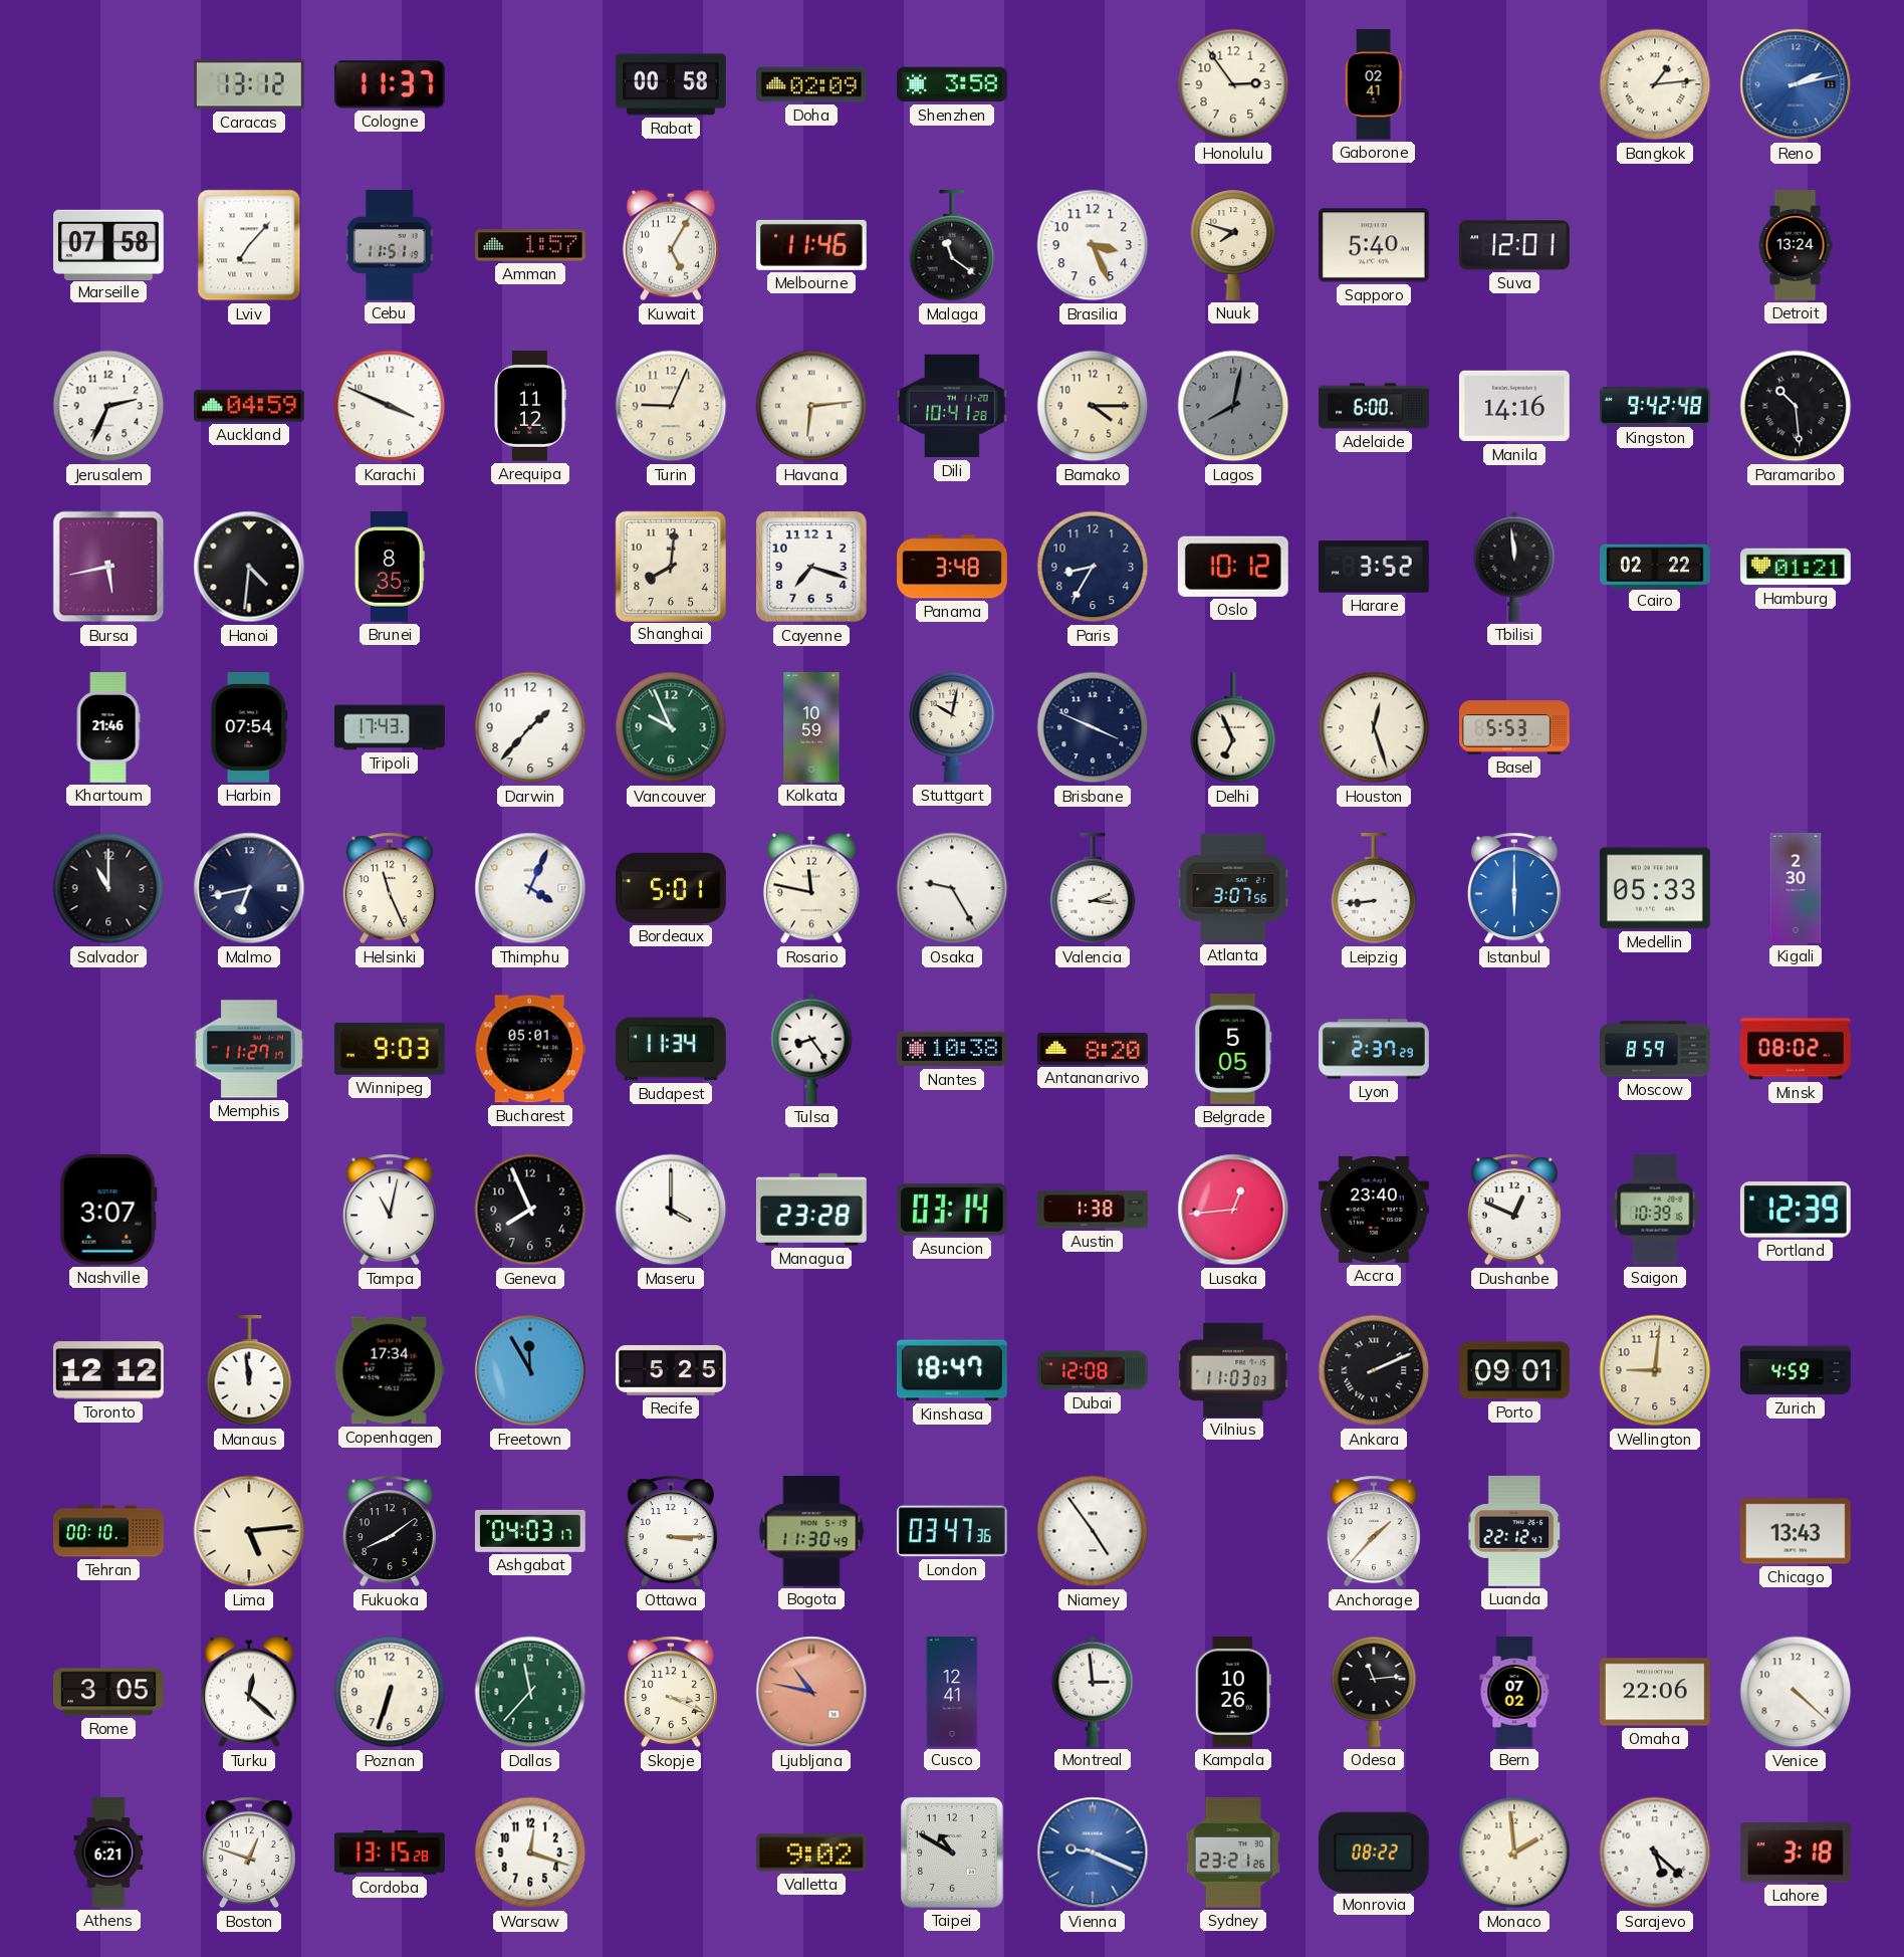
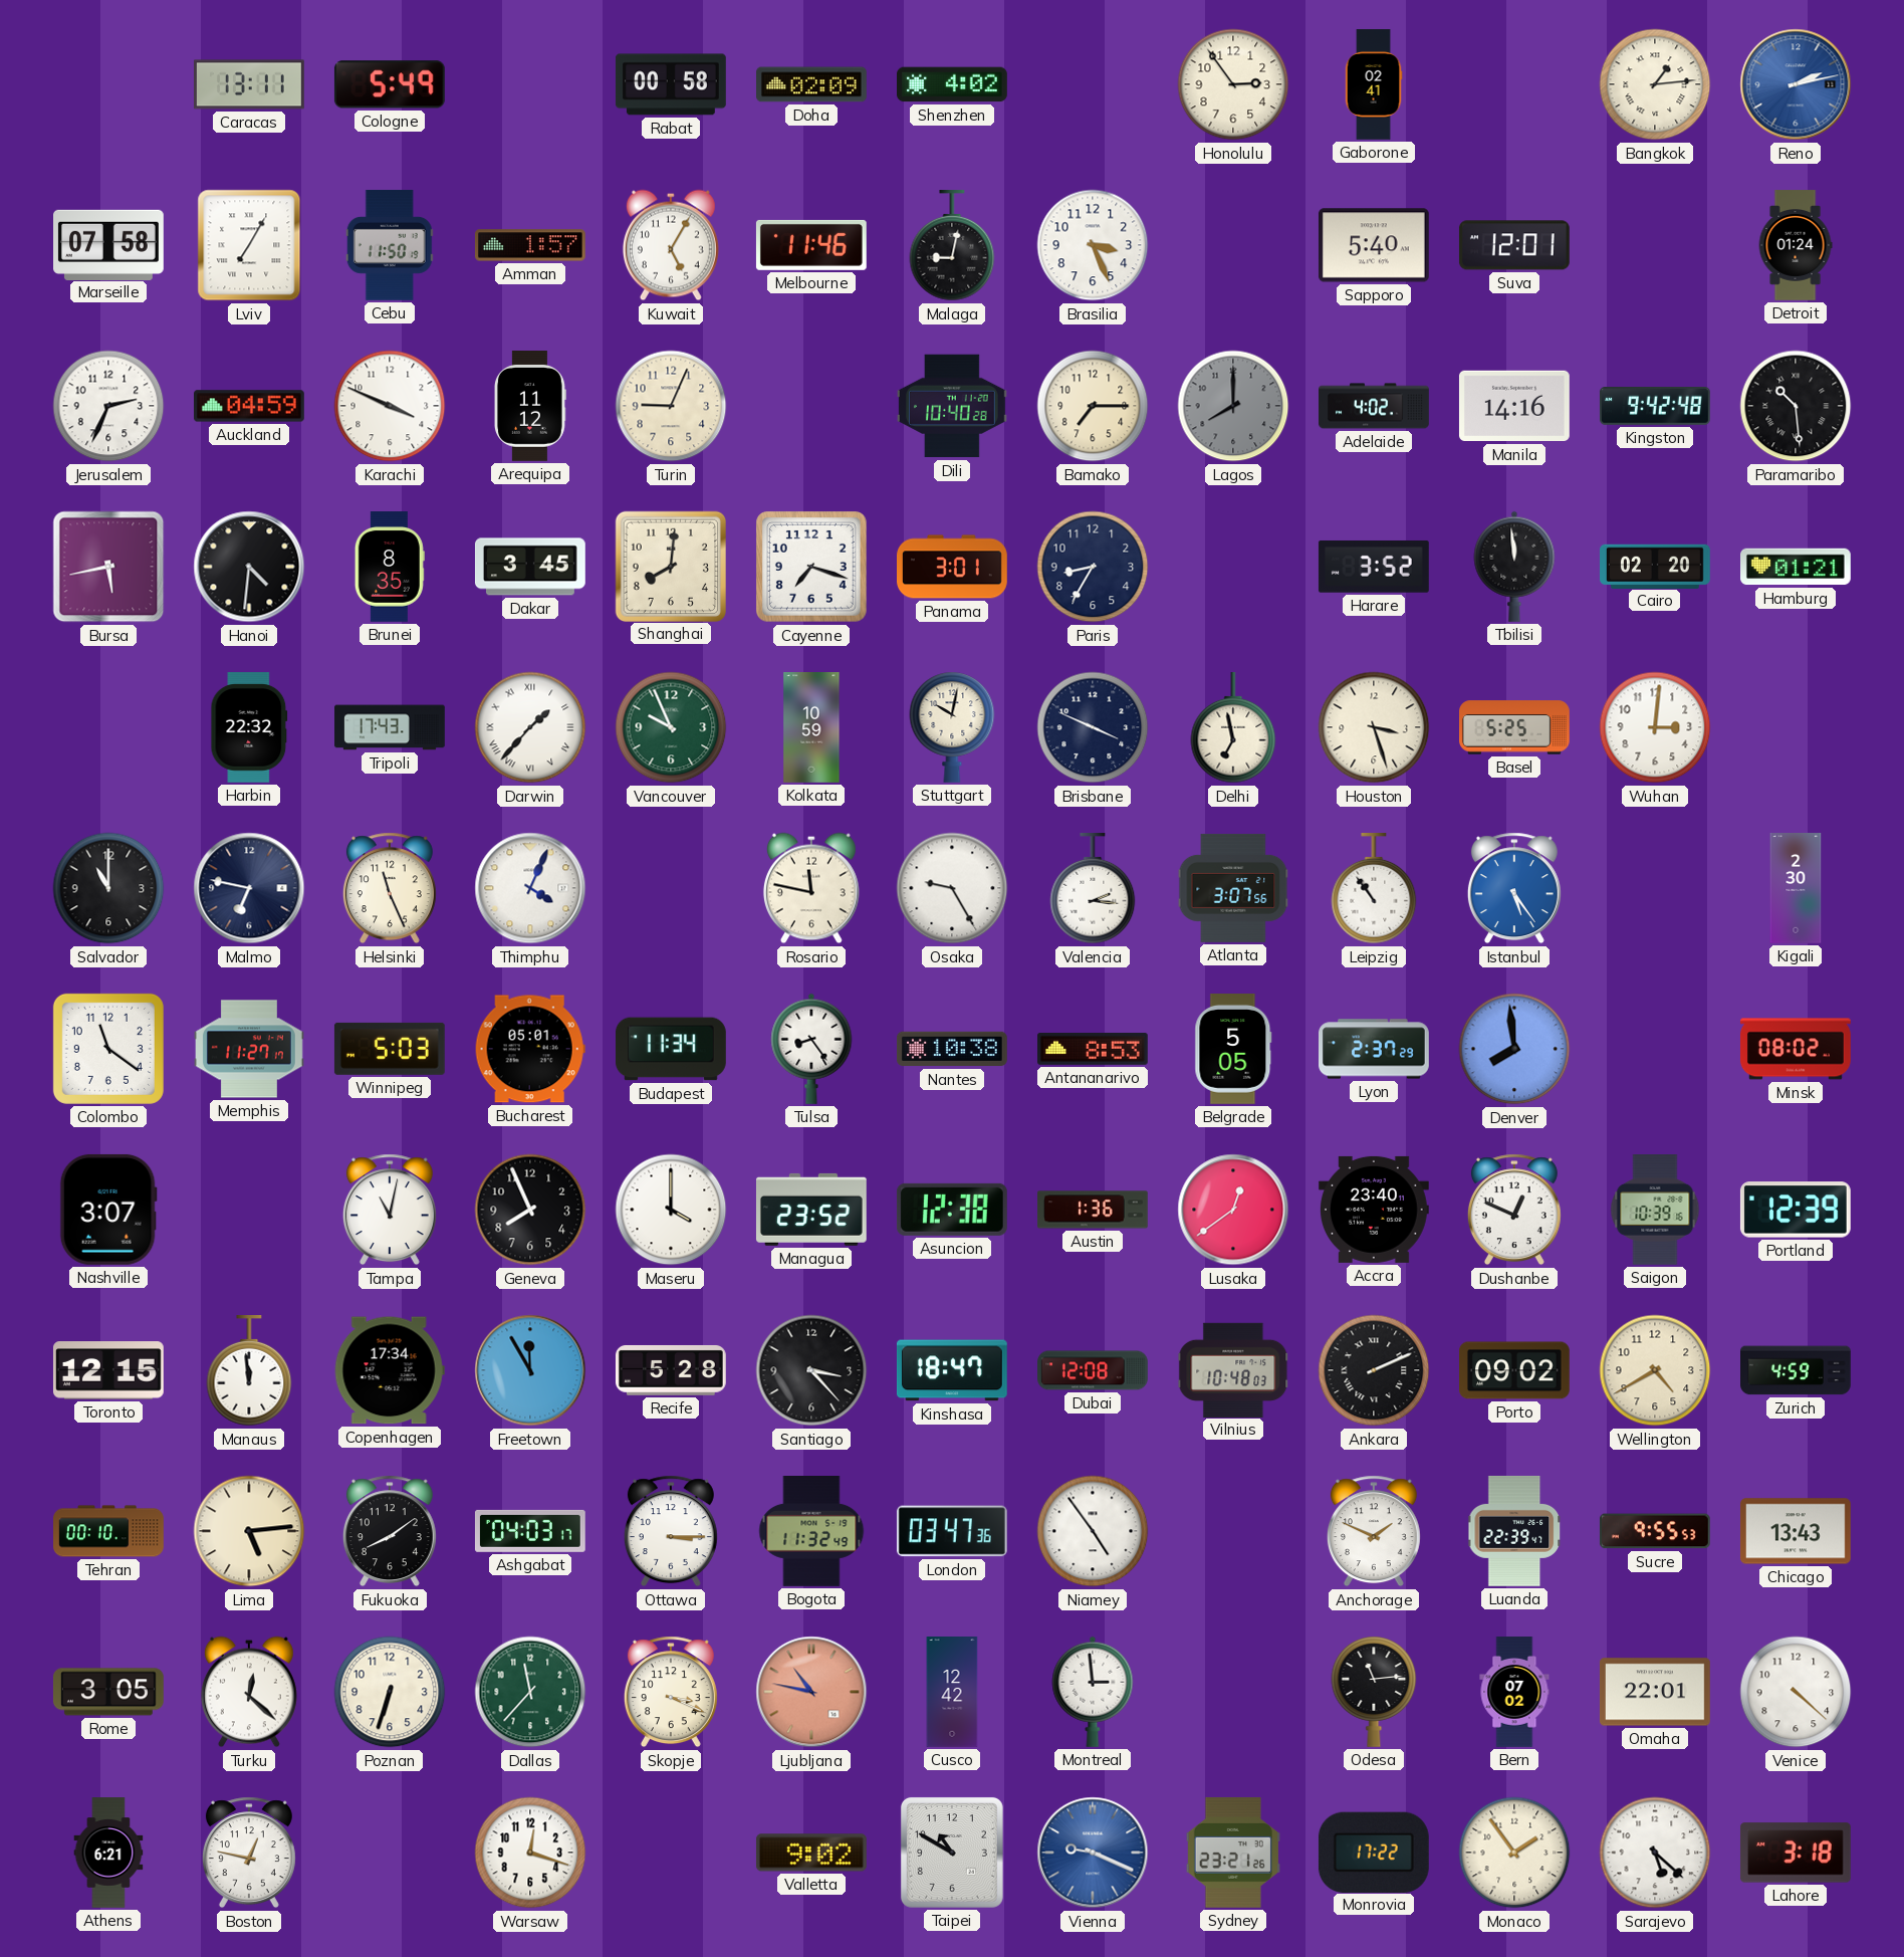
Caracas: 13:12 -> 13:11
Cologne: 11:37 -> 5:49
Shenzhen: 3:58 -> 4:02
Lviv: 7:07 -> 7:05
Cebu: 11:51 -> 11:50
Malaga: 11:21 -> 9:02
Nuuk: 7:48 -> none
Detroit: 13:24 -> 01:24
Havana: 6:14 -> none
Dili: 10:41 -> 10:40
Bamako: 4:15 -> 7:15
Lagos: 8:02 -> 8:00
Adelaide: 6:00 -> 4:02
Dakar: none -> 3:45
Panama: 3:48 -> 3:01
Oslo: 10:12 -> none
Cairo: 02:22 -> 02:20
Khartoum: 21:46 -> none
Harbin: 07:54 -> 22:32
Darwin numerals: Arabic -> Roman
Delhi: 6:56 -> 6:58
Houston: 12:27 -> 3:27
Basel: 5:53 -> 5:25
Wuhan: none -> 3:01
Malmo: 6:43 -> 6:47
Bordeaux: 5:01 -> none
Leipzig: 8:44 -> 10:54
Istanbul: 6:00 -> 5:24
Medellin: 05:33 -> none
Colombo: none -> 11:21
Winnipeg: 9:03 -> 5:03
Antananarivo: 8:20 -> 8:53
Denver: none -> 7:59
Moscow: 8:59 -> none
Managua: 23:28 -> 23:52
Asuncion: 03:14 -> 12:38
Austin: 1:38 -> 1:36
Lusaka: 12:44 -> 12:39
Toronto: 12:12 -> 12:15
Recife: 5:25 -> 5:28
Santiago: none -> 3:23
Vilnius: 11:03 -> 10:48
Porto: 09:01 -> 09:02
Wellington: 9:01 -> 4:40
Bogota: 11:30 -> 11:32
Anchorage: 1:37 -> 1:49
Luanda: 22:12 -> 22:39
Sucre: none -> 9:55
Cusco: 12:41 -> 12:42
Kampala: 10:26 -> none
Omaha: 22:06 -> 22:01
Boston: 12:48 -> 12:47
Cordoba: 13:15 -> none
Monrovia: 08:22 -> 17:22
Monaco: 1:59 -> 1:54
